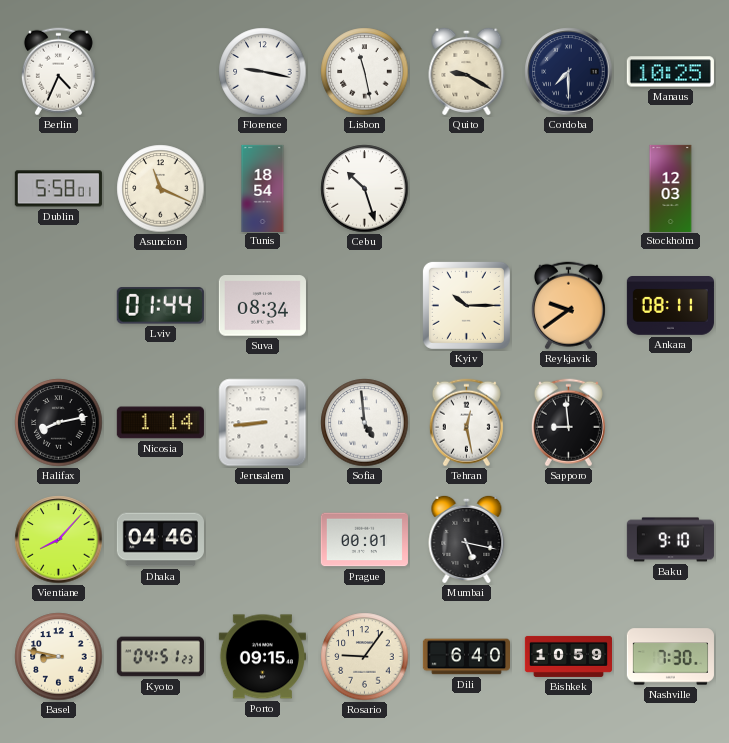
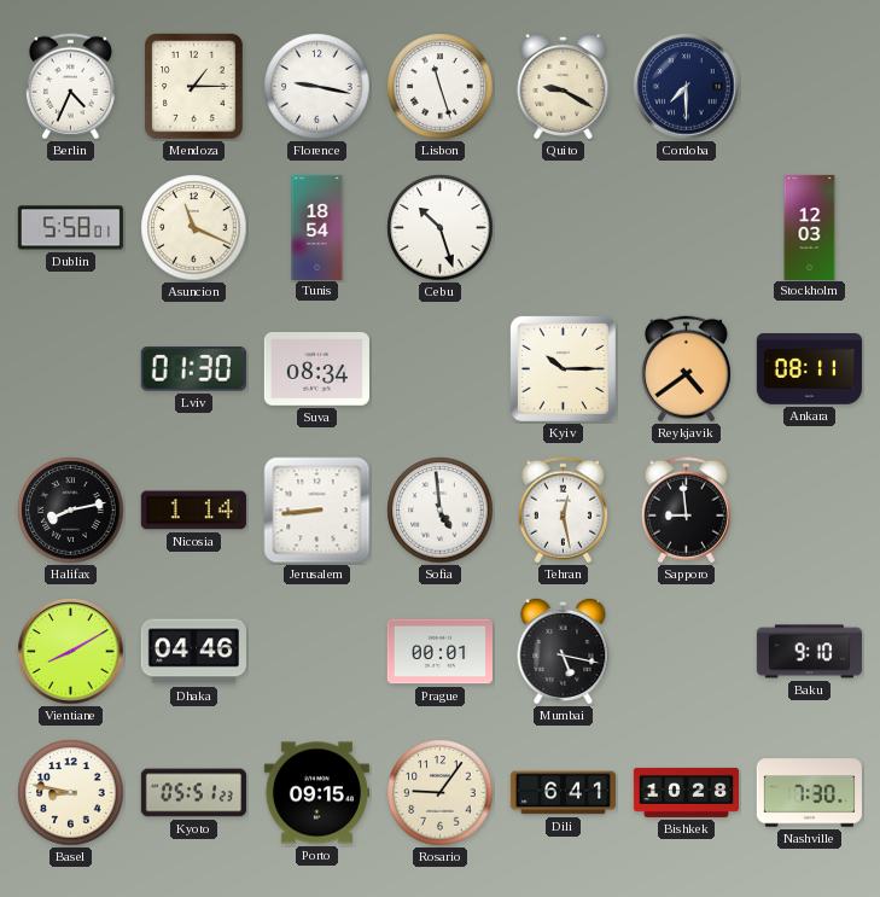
Mendoza: none -> 1:15
Lisbon: 11:28 -> 11:27
Manaus: 10:25 -> none
Lviv: 01:44 -> 01:30
Reykjavik: 9:39 -> 4:39
Vientiane: 8:07 -> 8:10
Kyoto: 04:51 -> 05:51
Dili: 6:40 -> 6:41
Bishkek: 10:59 -> 10:28
